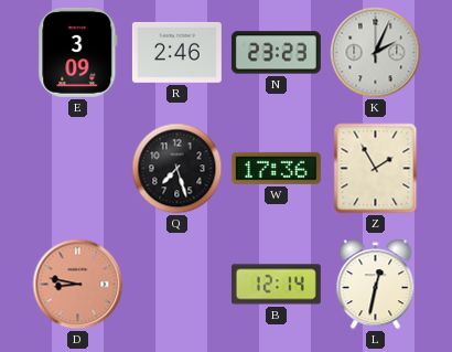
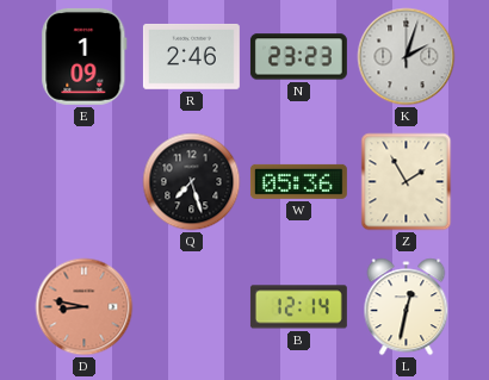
E: 3:09 -> 1:09
K: 2:04 -> 2:03
W: 17:36 -> 05:36
